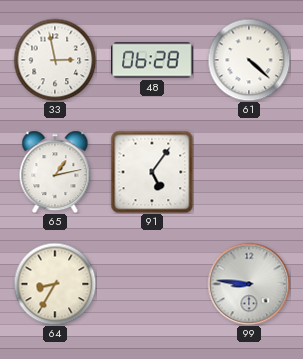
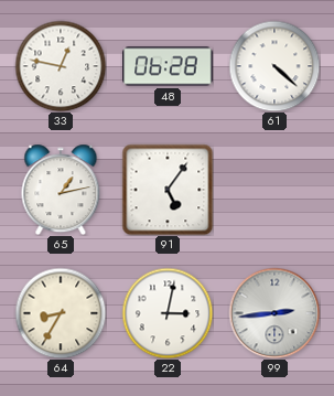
33: 2:58 -> 12:47
22: none -> 3:02
99: 8:46 -> 2:44
